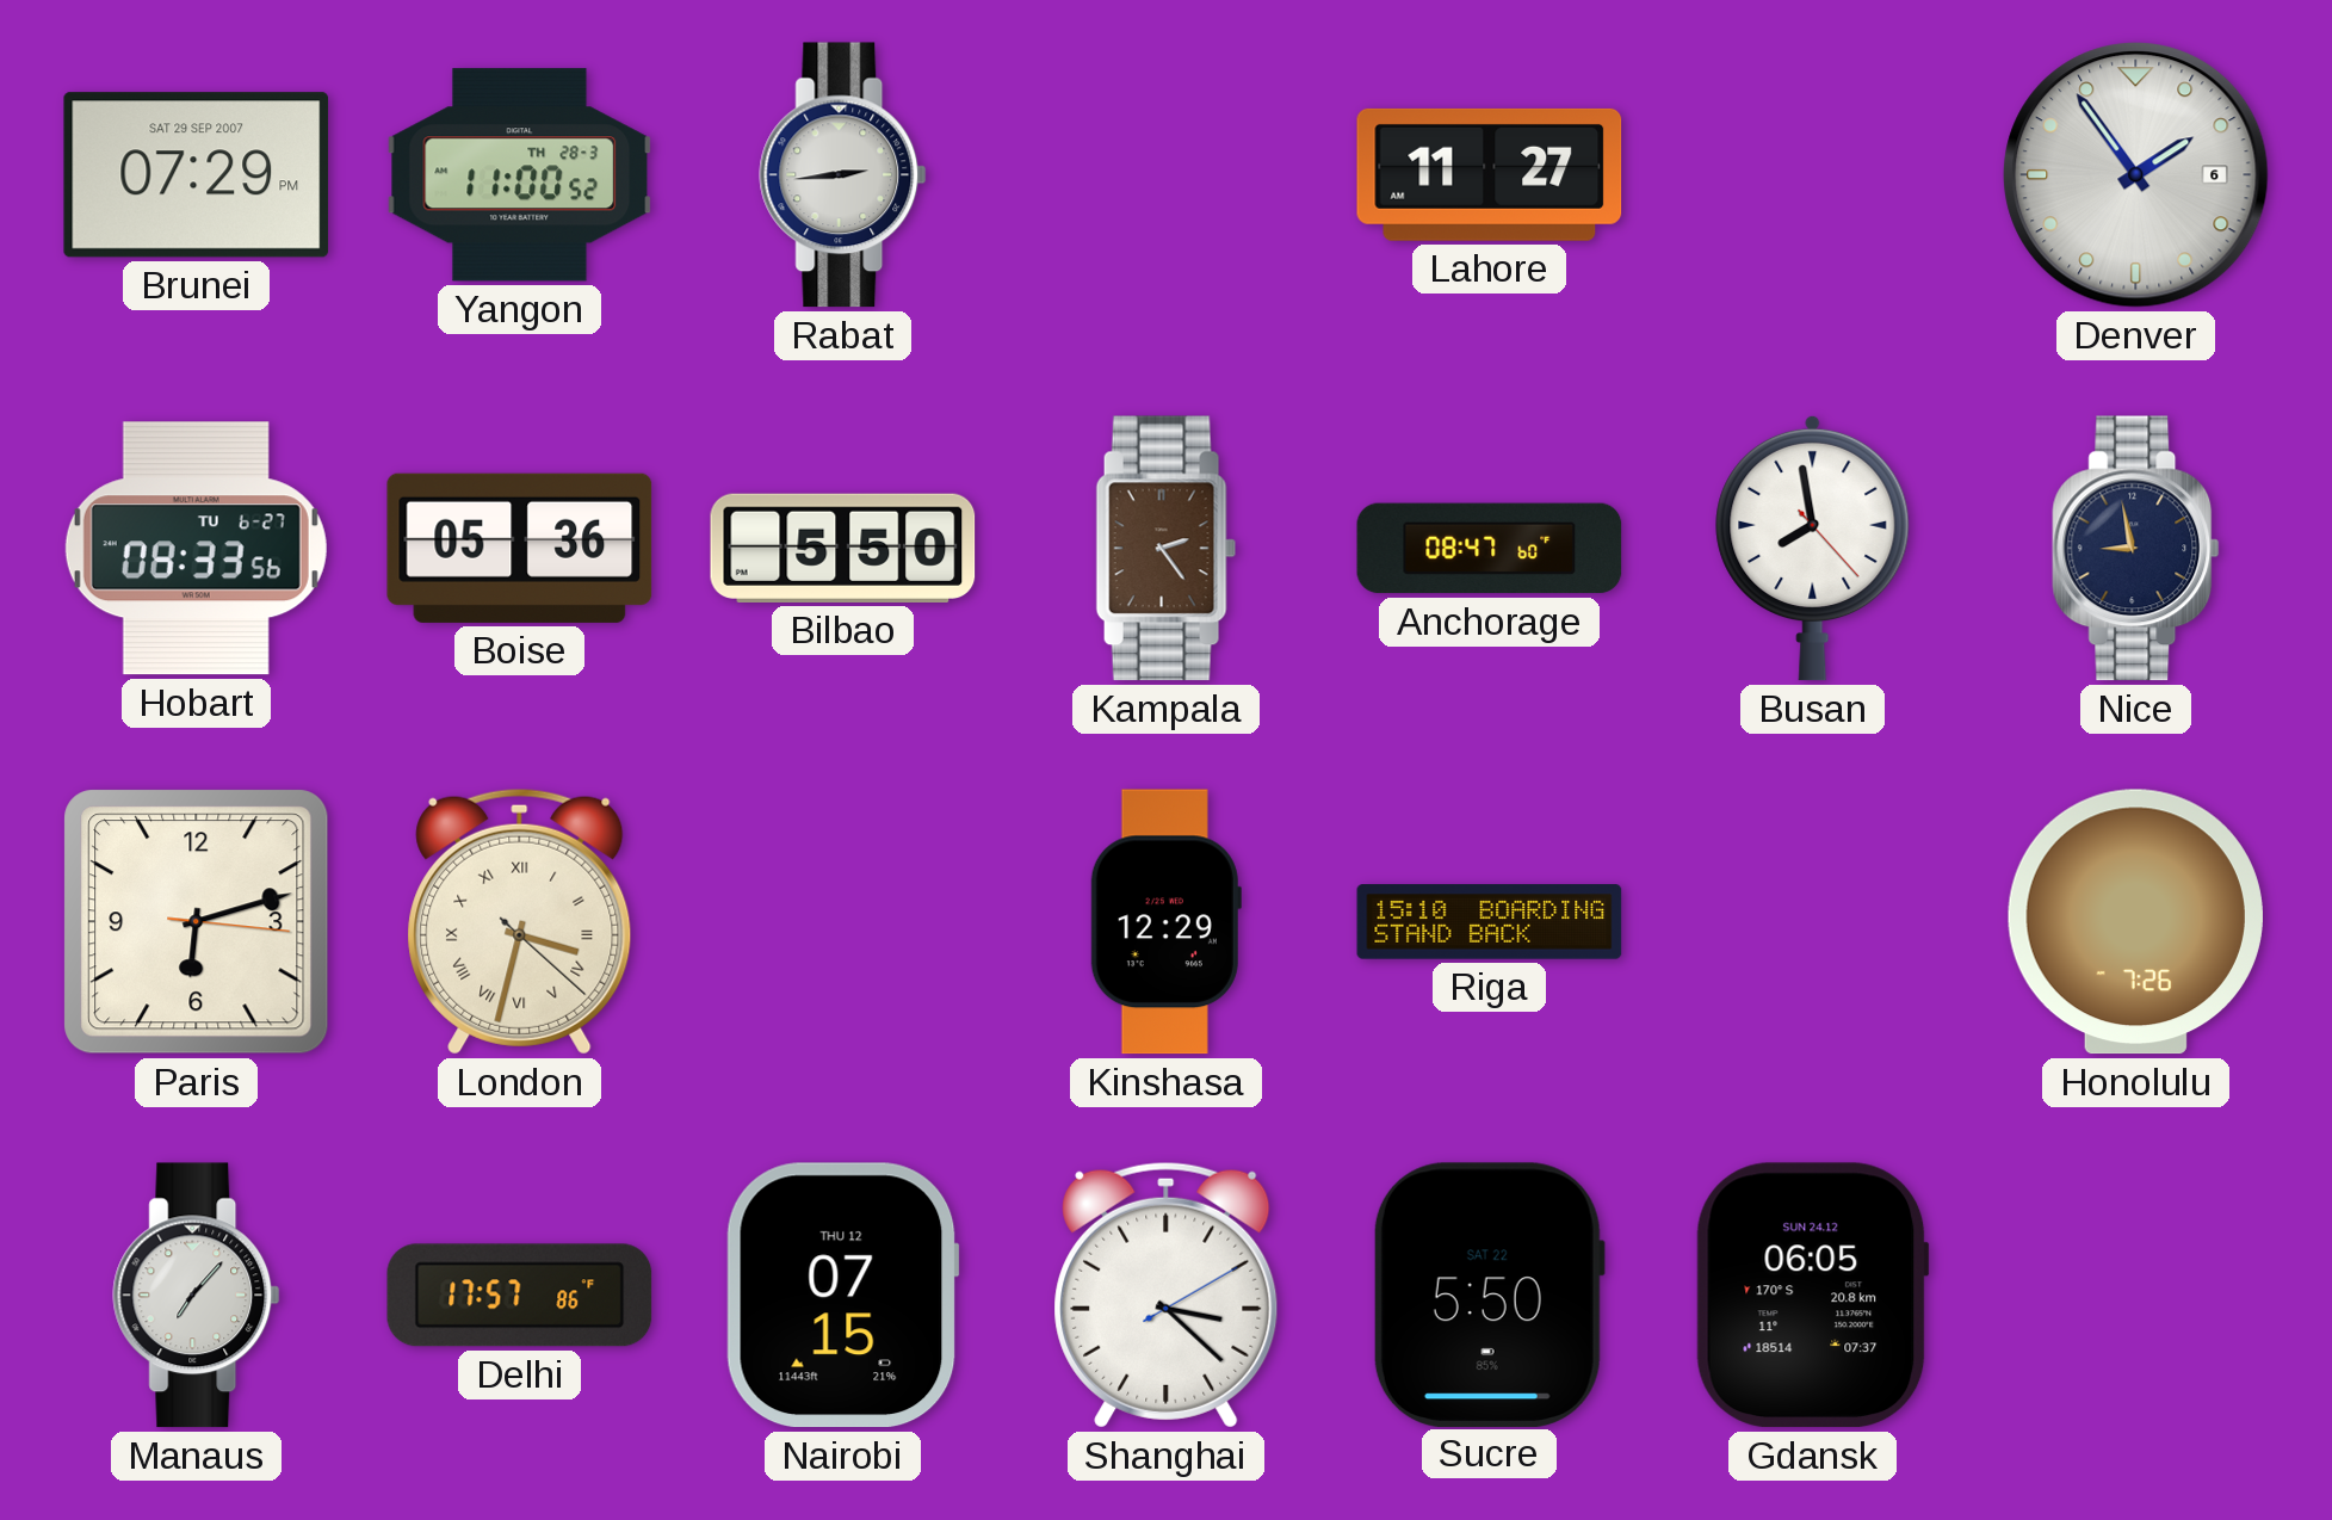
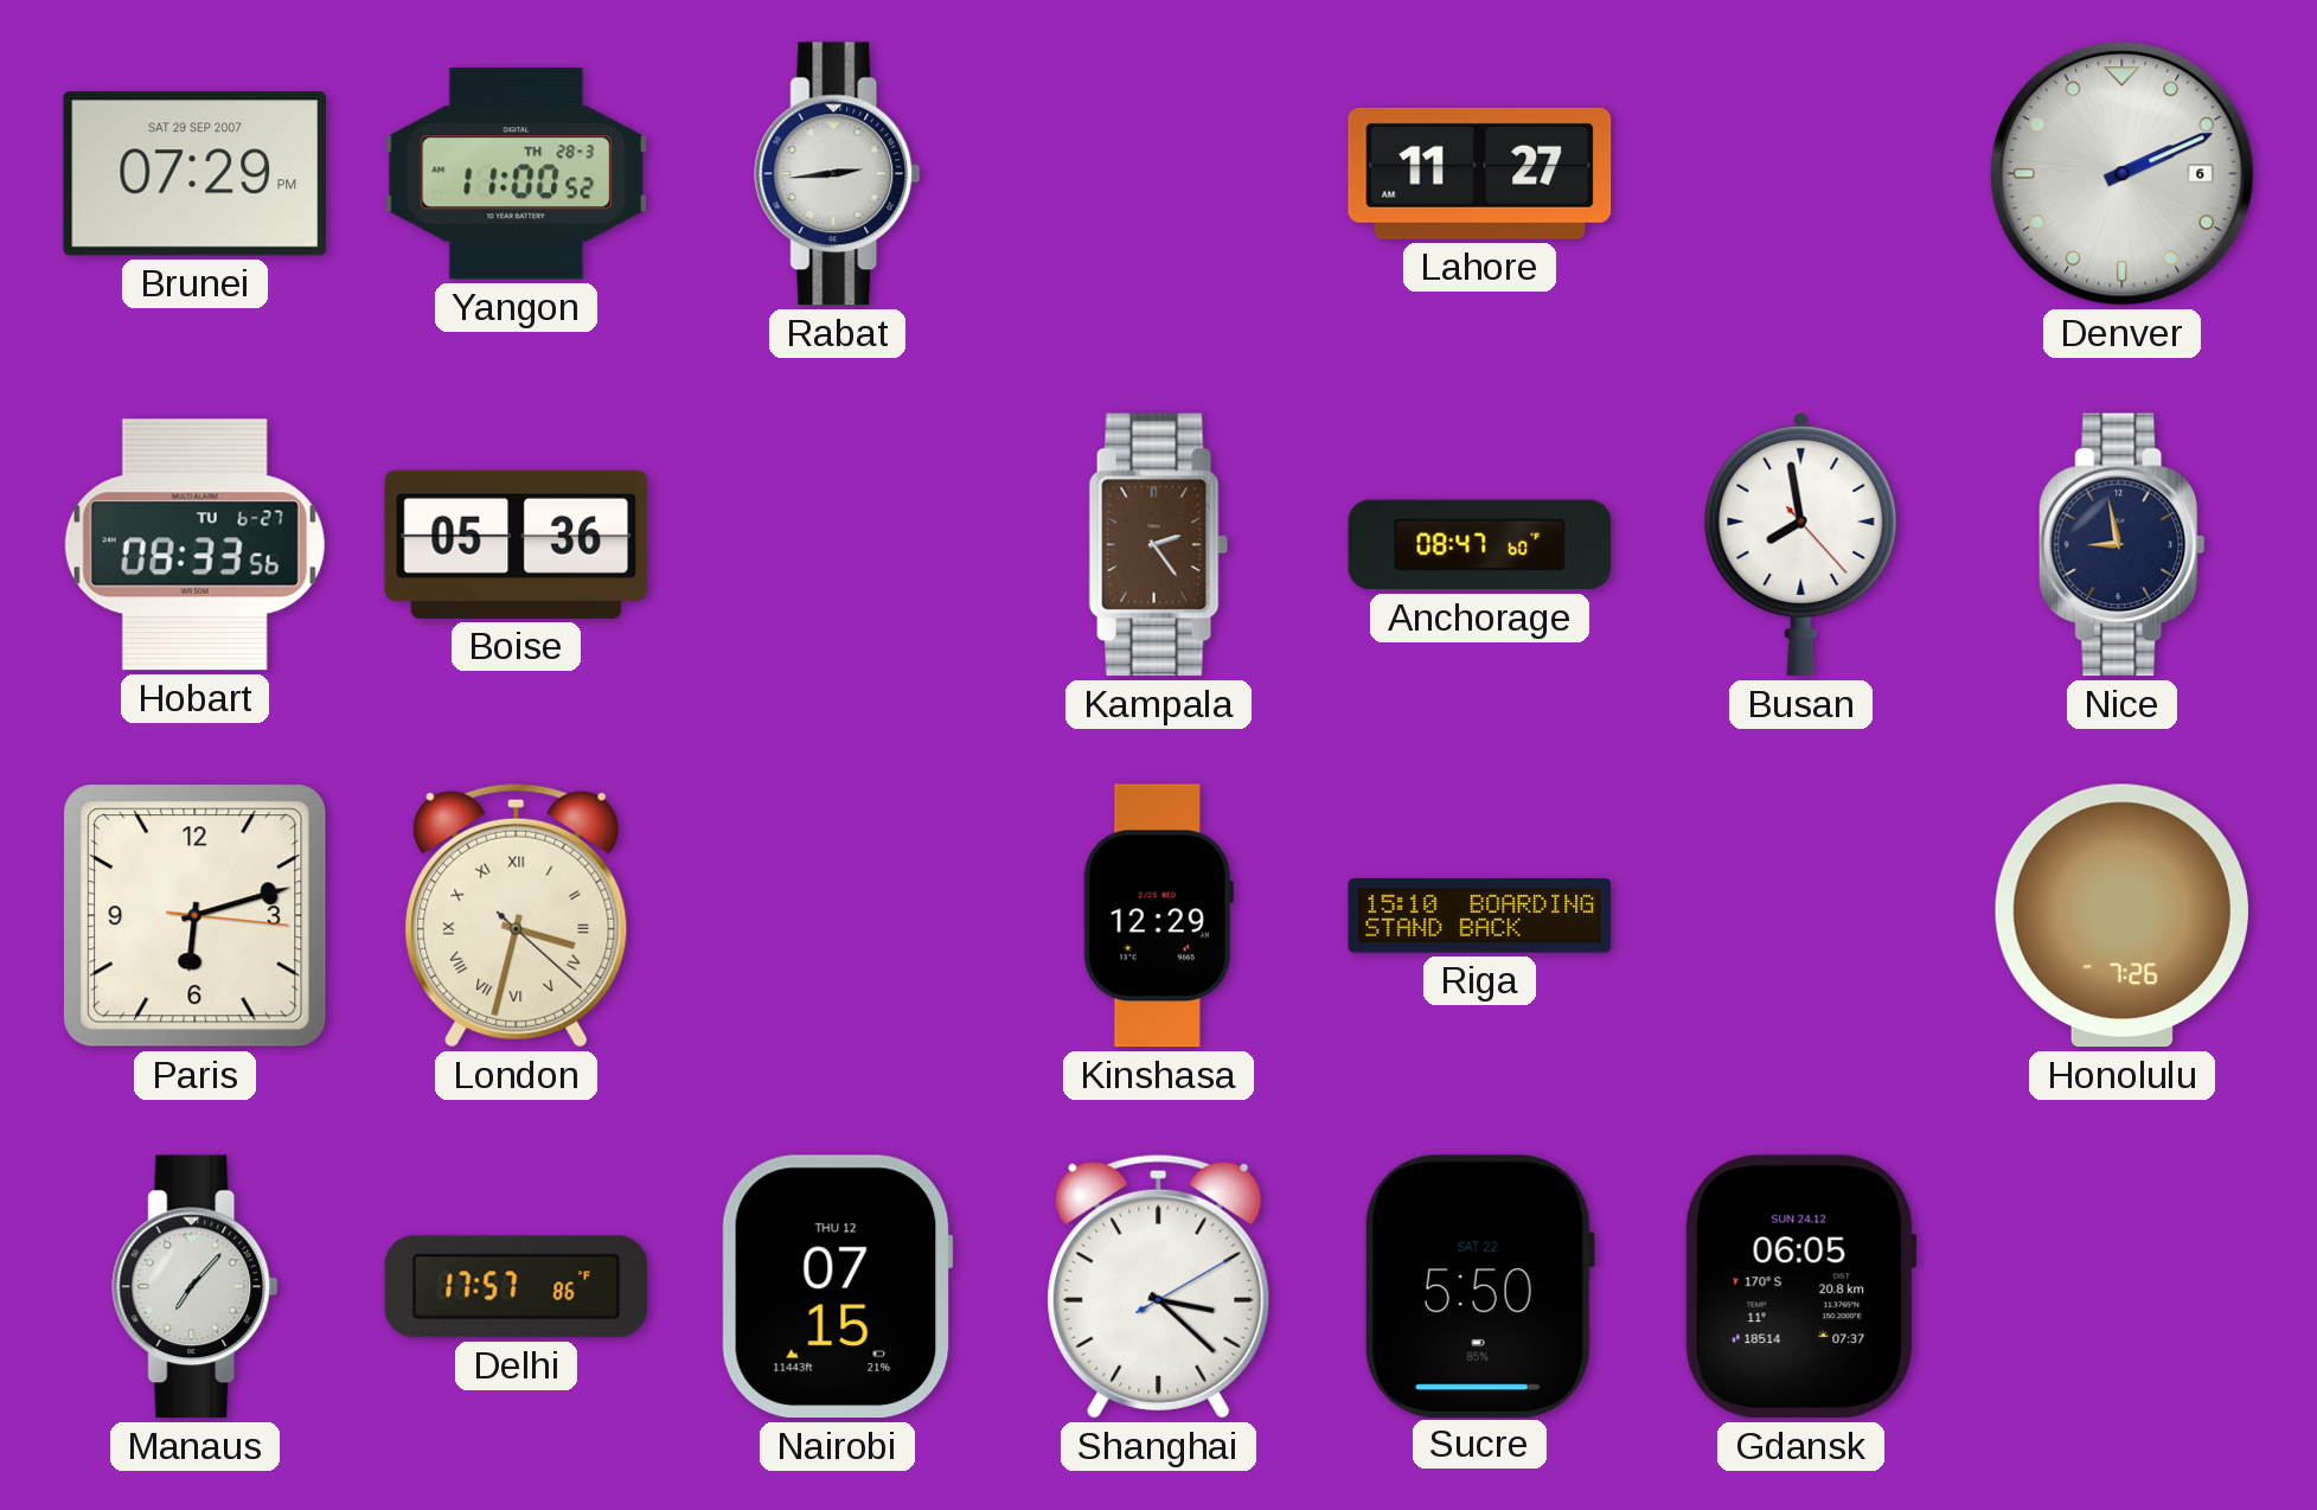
Denver: 1:54 -> 2:11
Bilbao: 5:50 -> none
